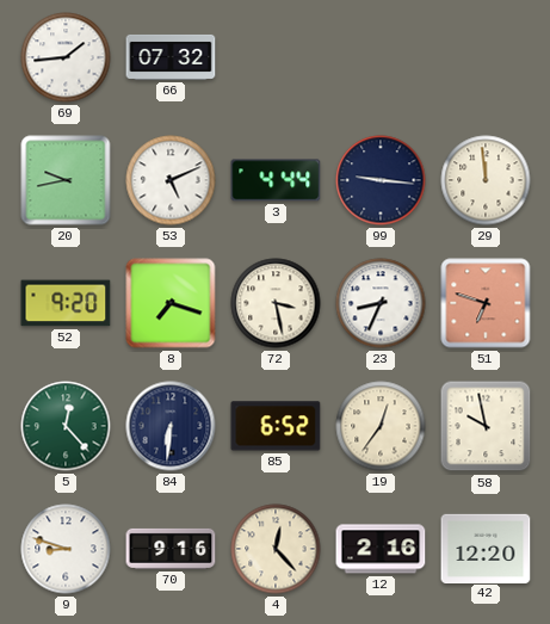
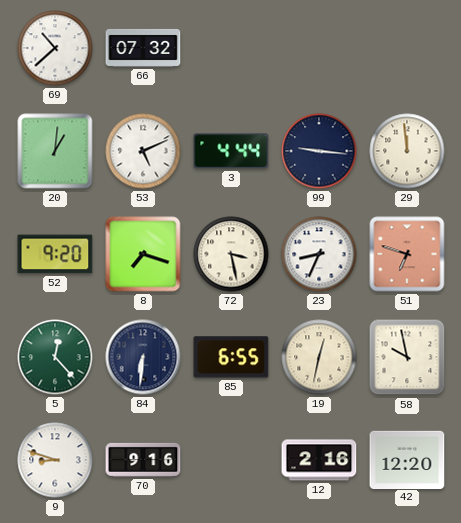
69: 1:44 -> 10:38
20: 9:43 -> 1:01
85: 6:52 -> 6:55
19: 12:36 -> 12:32
4: 12:23 -> none
